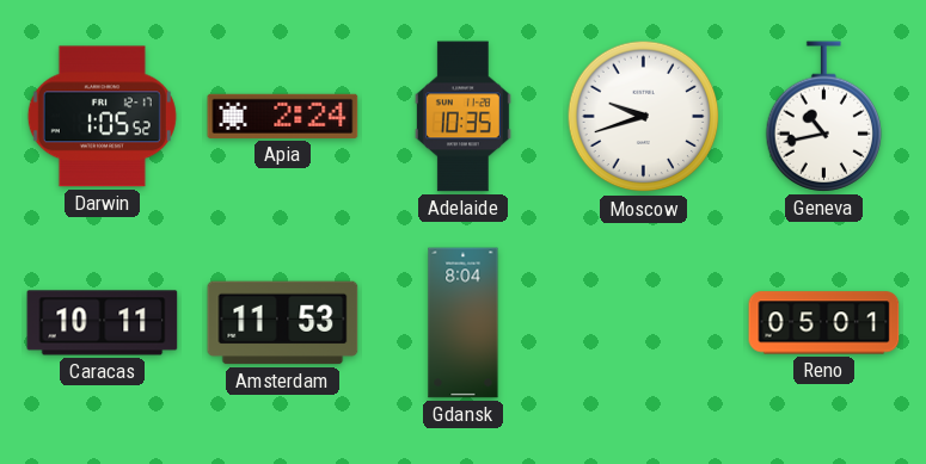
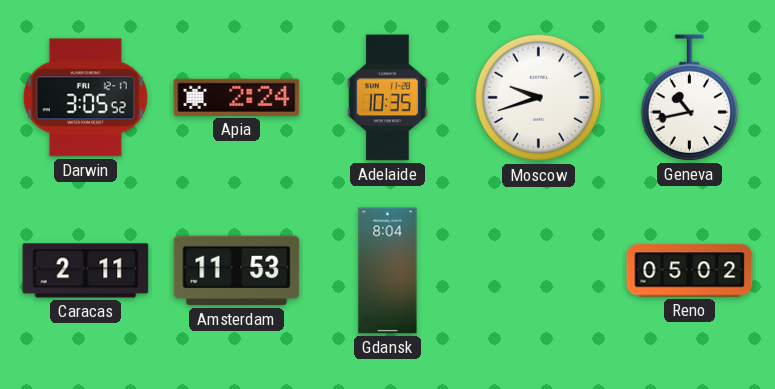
Darwin: 1:05 -> 3:05
Caracas: 10:11 -> 2:11
Reno: 05:01 -> 05:02
